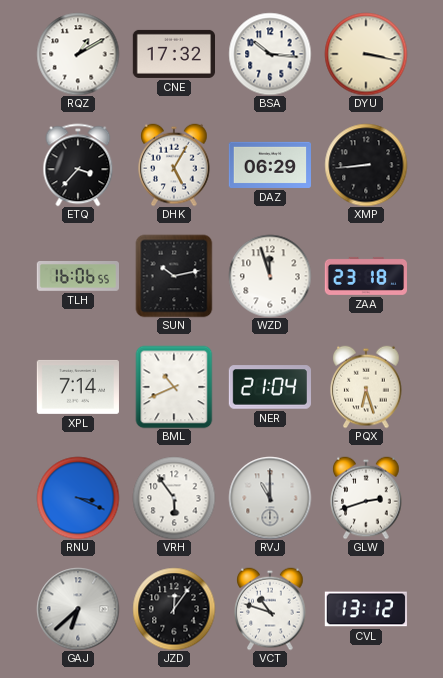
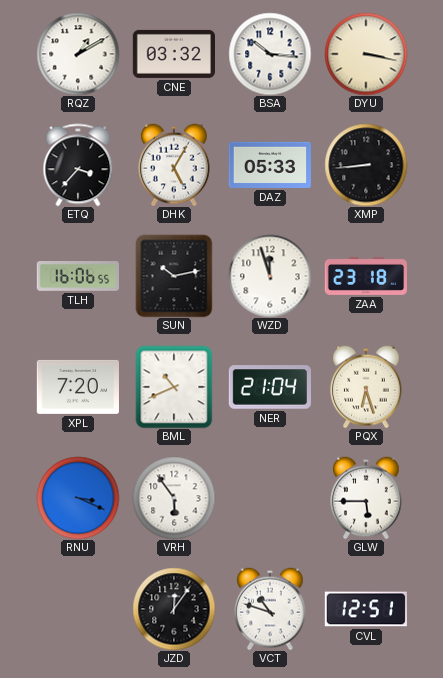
CNE: 17:32 -> 03:32
DAZ: 06:29 -> 05:33
XPL: 7:14 -> 7:20
RVJ: 11:00 -> none
GLW: 2:42 -> 5:45
GAJ: 6:38 -> none
CVL: 13:12 -> 12:51
